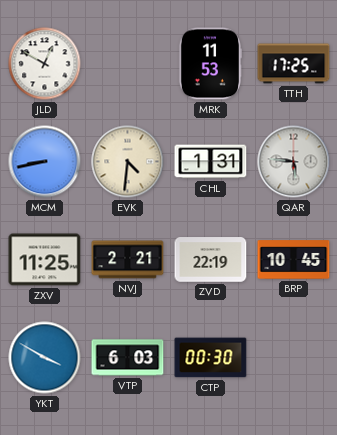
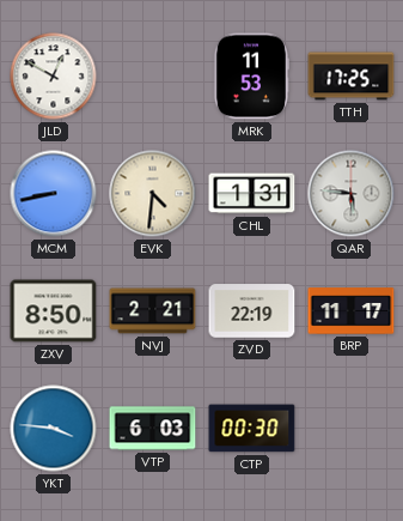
ZXV: 11:25 -> 8:50
BRP: 10:45 -> 11:17
YKT: 3:50 -> 3:46
